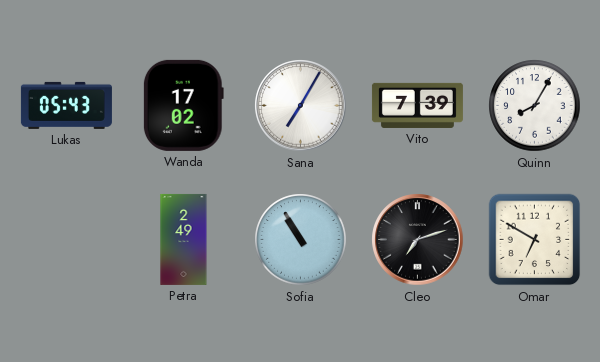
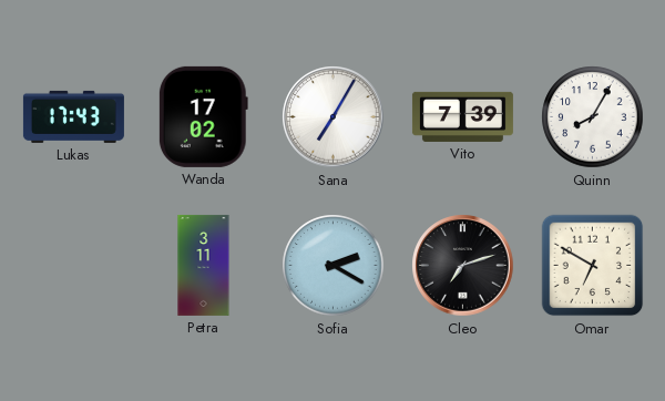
Lukas: 05:43 -> 17:43
Petra: 2:49 -> 3:11
Sofia: 10:55 -> 2:20
